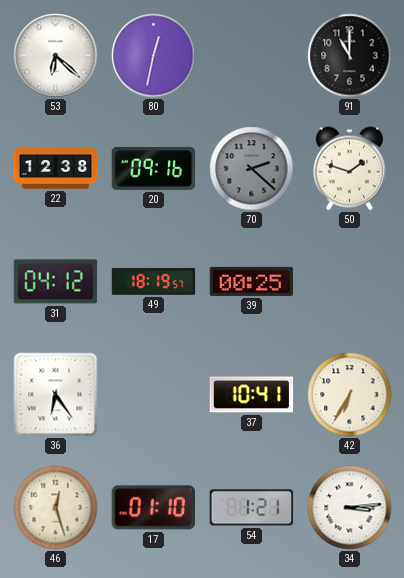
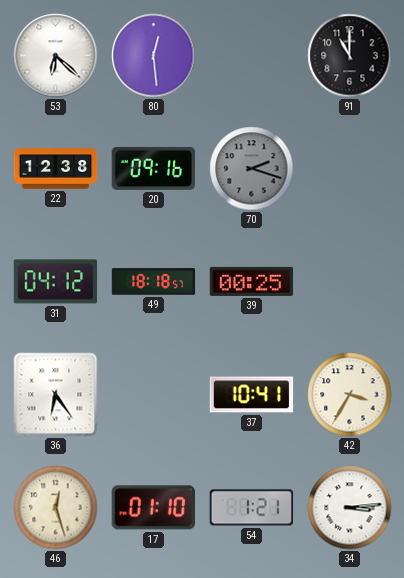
80: 12:32 -> 12:29
70: 2:22 -> 2:18
50: 1:48 -> none
49: 18:19 -> 18:18
42: 6:35 -> 3:35
